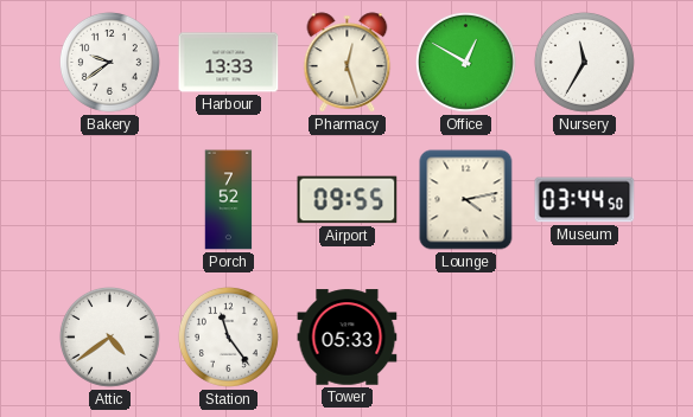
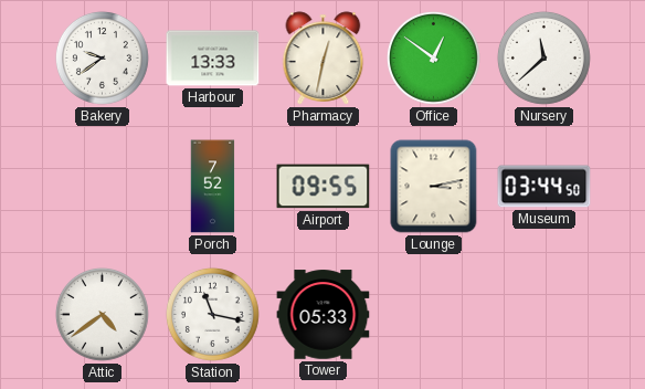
Pharmacy: 12:27 -> 12:32
Office: 12:50 -> 12:51
Nursery: 11:35 -> 11:38
Lounge: 4:13 -> 3:13
Station: 11:24 -> 11:17
